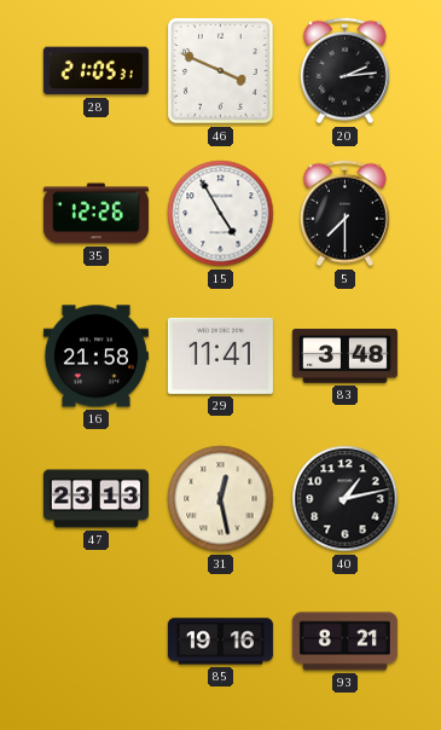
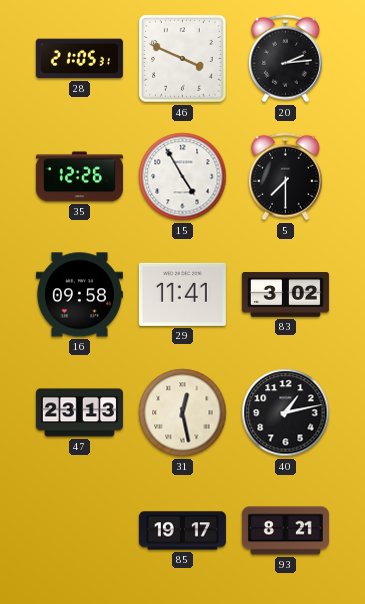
16: 21:58 -> 09:58
83: 3:48 -> 3:02
85: 19:16 -> 19:17
